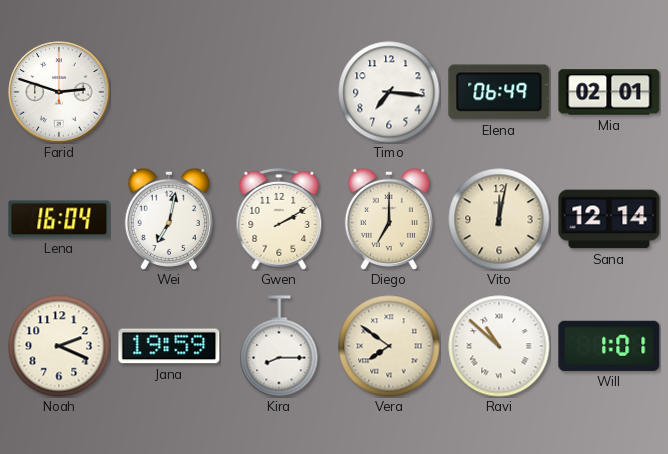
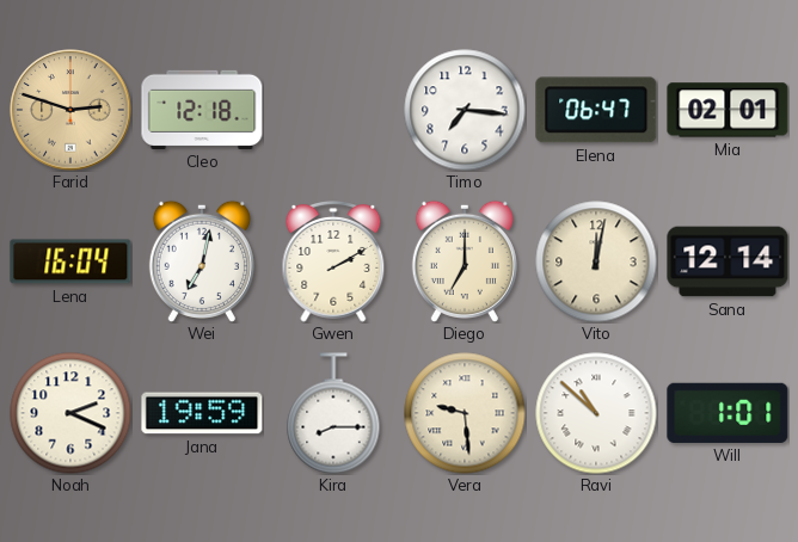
Farid dial: white -> champagne
Cleo: none -> 12:18
Elena: 06:49 -> 06:47
Vera: 7:51 -> 9:29
